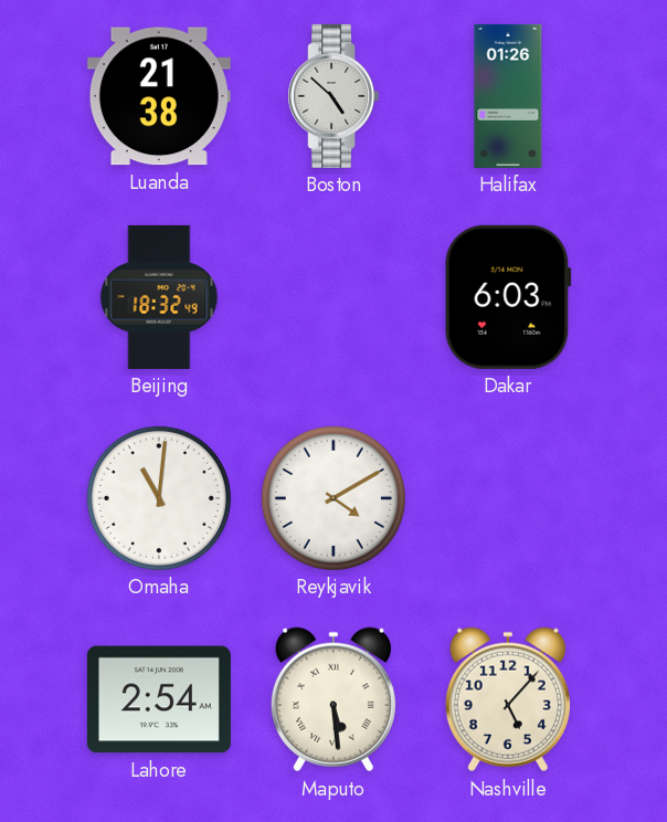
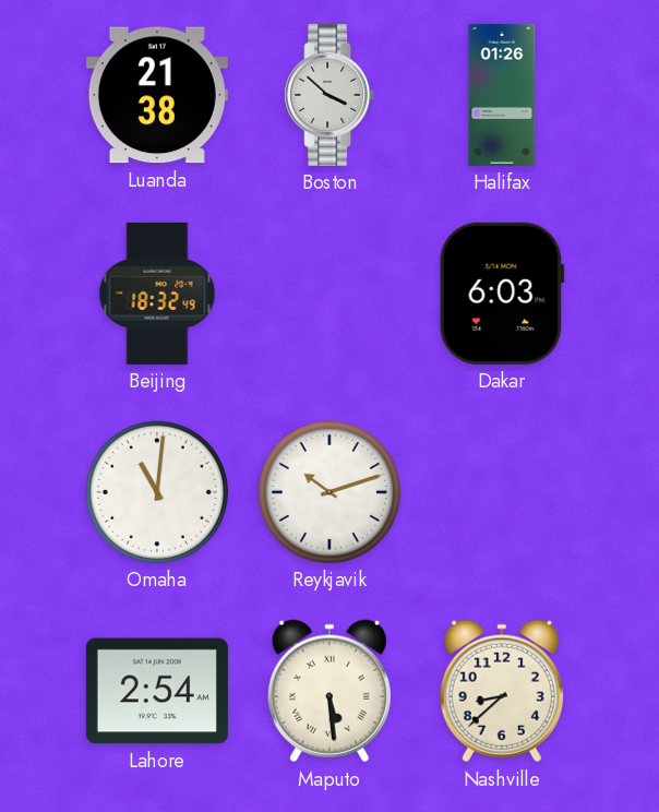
Boston: 4:52 -> 3:52
Reykjavik: 4:10 -> 10:12
Nashville: 5:07 -> 8:38
